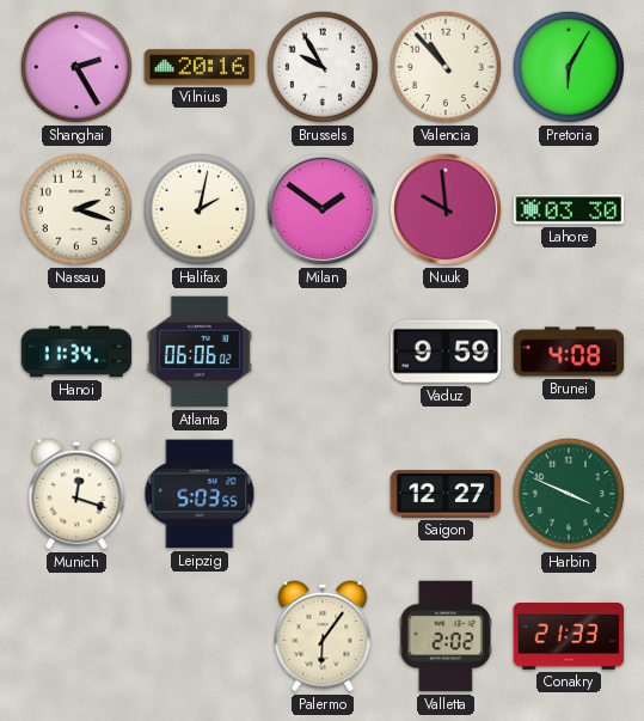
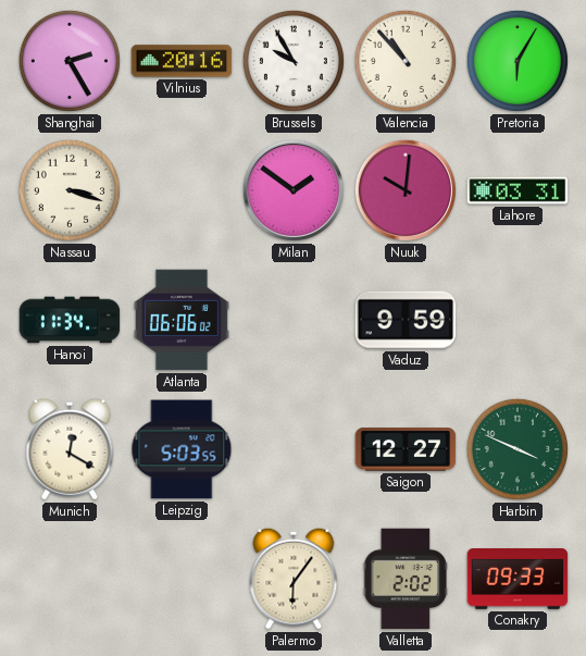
Nassau: 2:18 -> 3:18
Halifax: 2:02 -> none
Nuuk: 9:59 -> 10:01
Lahore: 03:30 -> 03:31
Brunei: 4:08 -> none
Munich: 12:18 -> 12:20
Conakry: 21:33 -> 09:33
